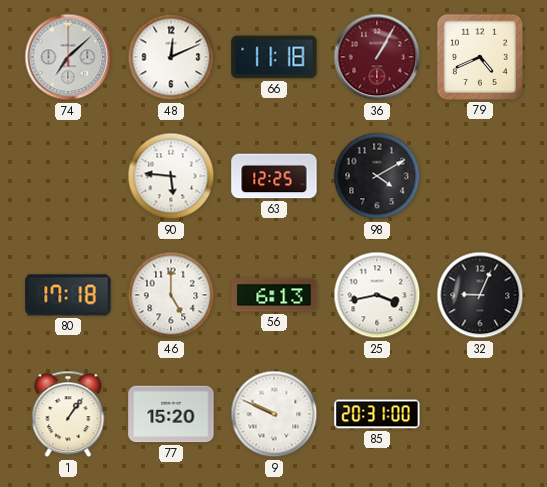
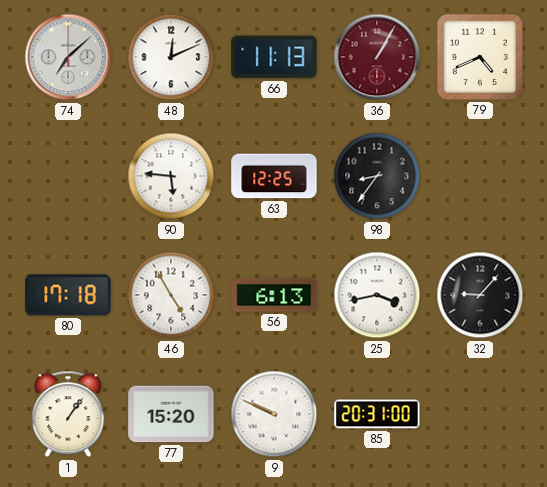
66: 11:18 -> 11:13
98: 4:10 -> 8:36
46: 5:00 -> 4:55
32: 9:04 -> 9:07
